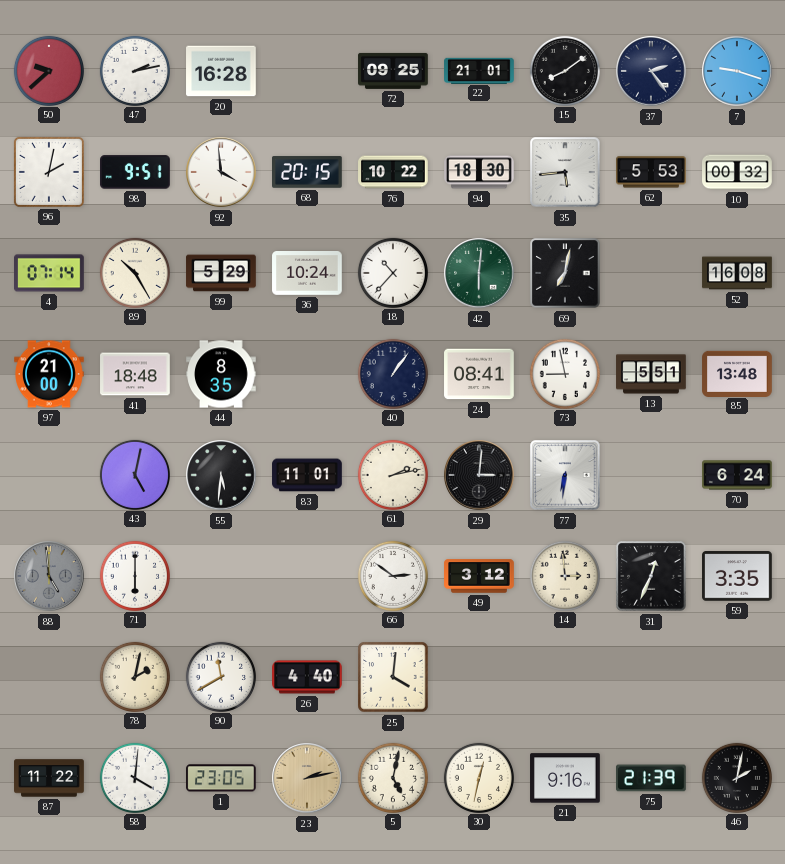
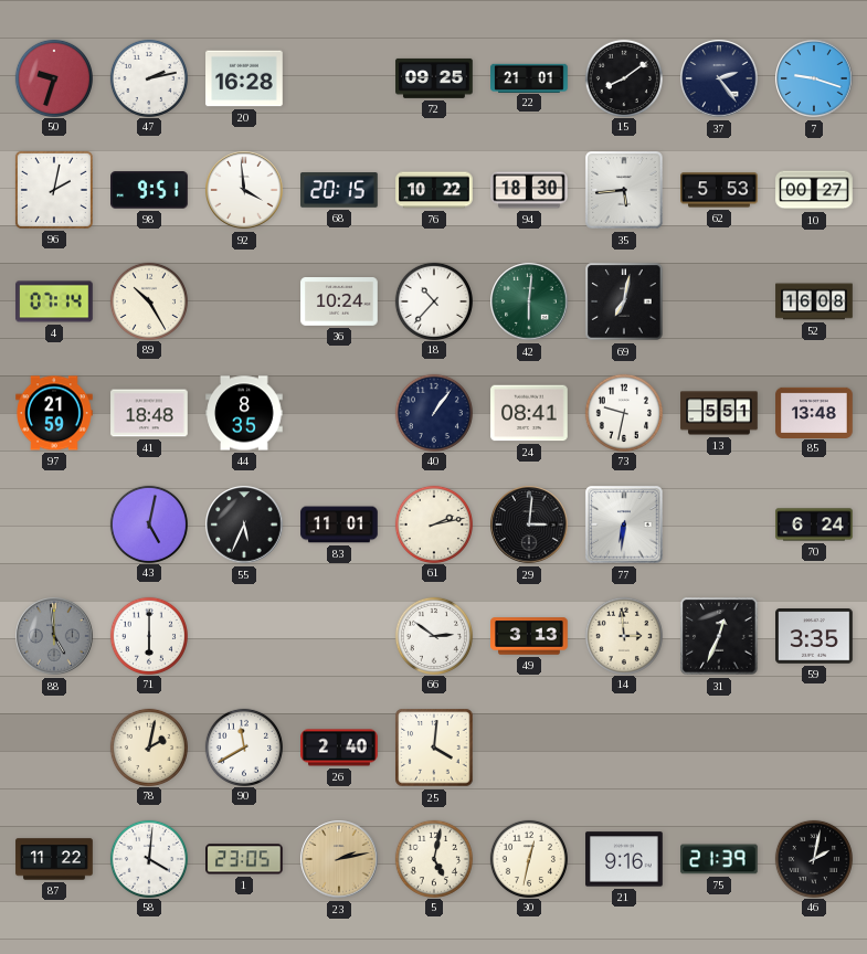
50: 9:38 -> 9:33
10: 00:32 -> 00:27
99: 5:29 -> none
97: 21:00 -> 21:59
73: 8:58 -> 9:32
55: 5:31 -> 5:34
49: 3:12 -> 3:13
26: 4:40 -> 2:40
